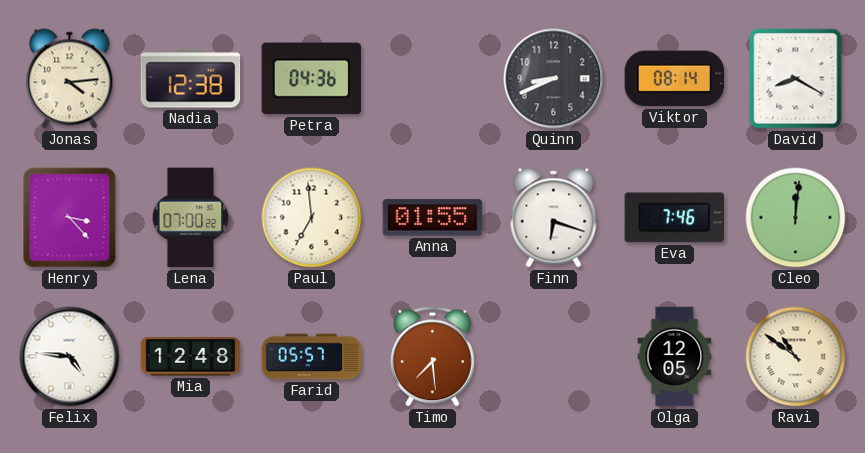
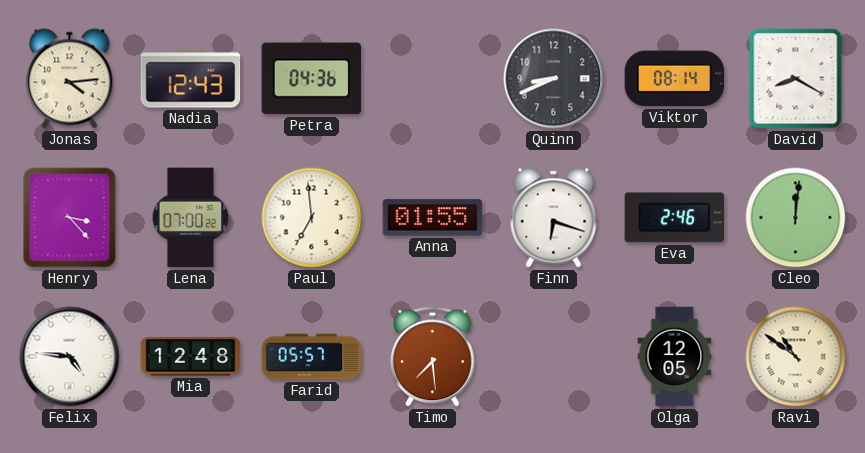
Nadia: 12:38 -> 12:43
Eva: 7:46 -> 2:46
